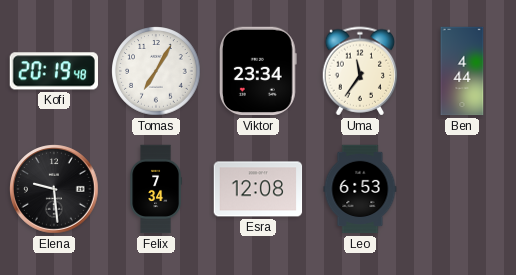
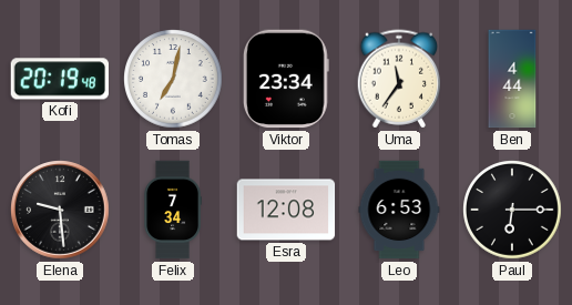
Tomas: 7:05 -> 7:02
Paul: none -> 6:15
